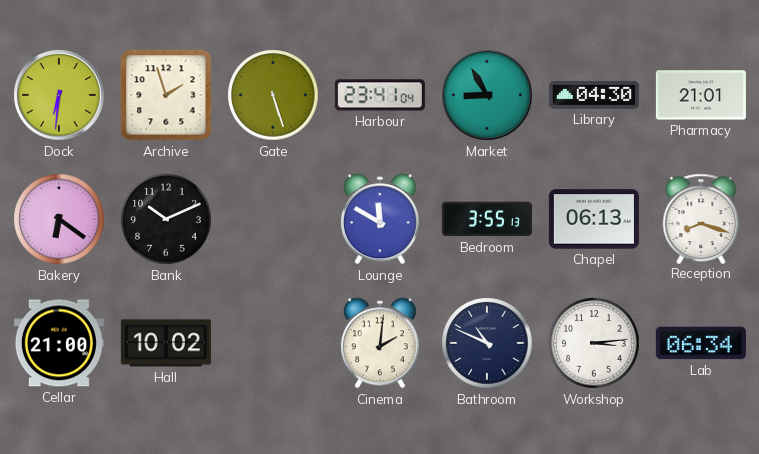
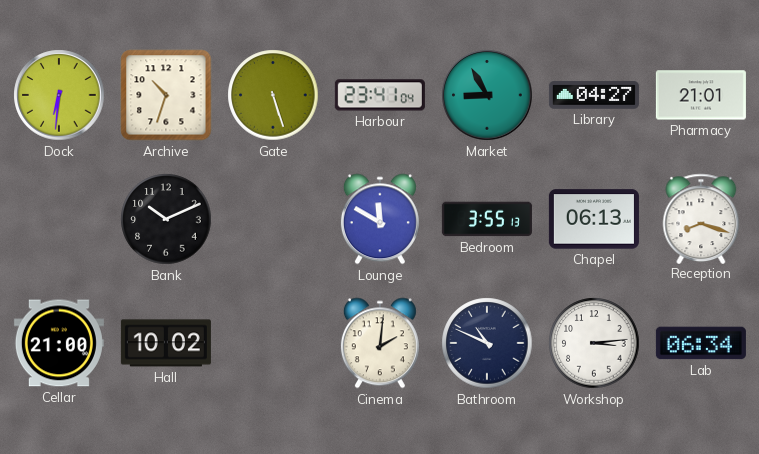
Archive: 1:57 -> 10:33
Library: 04:30 -> 04:27
Bakery: 6:21 -> none
